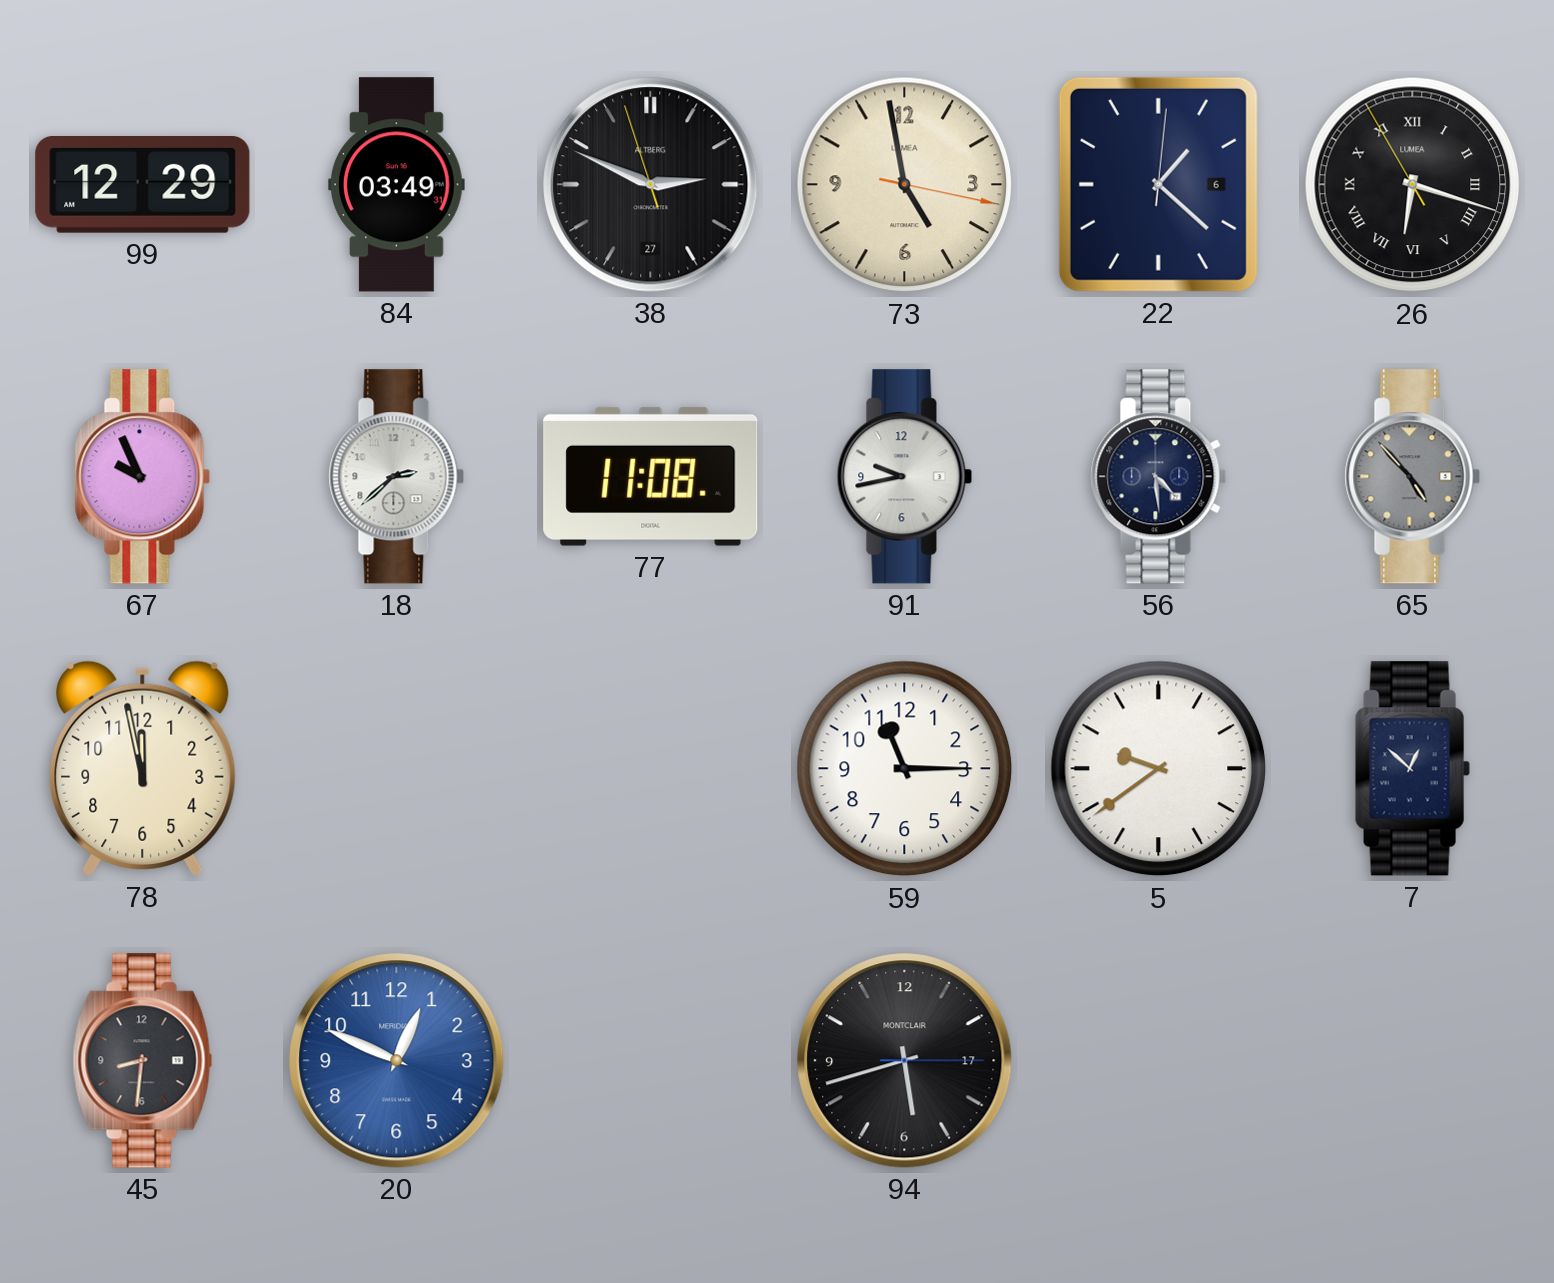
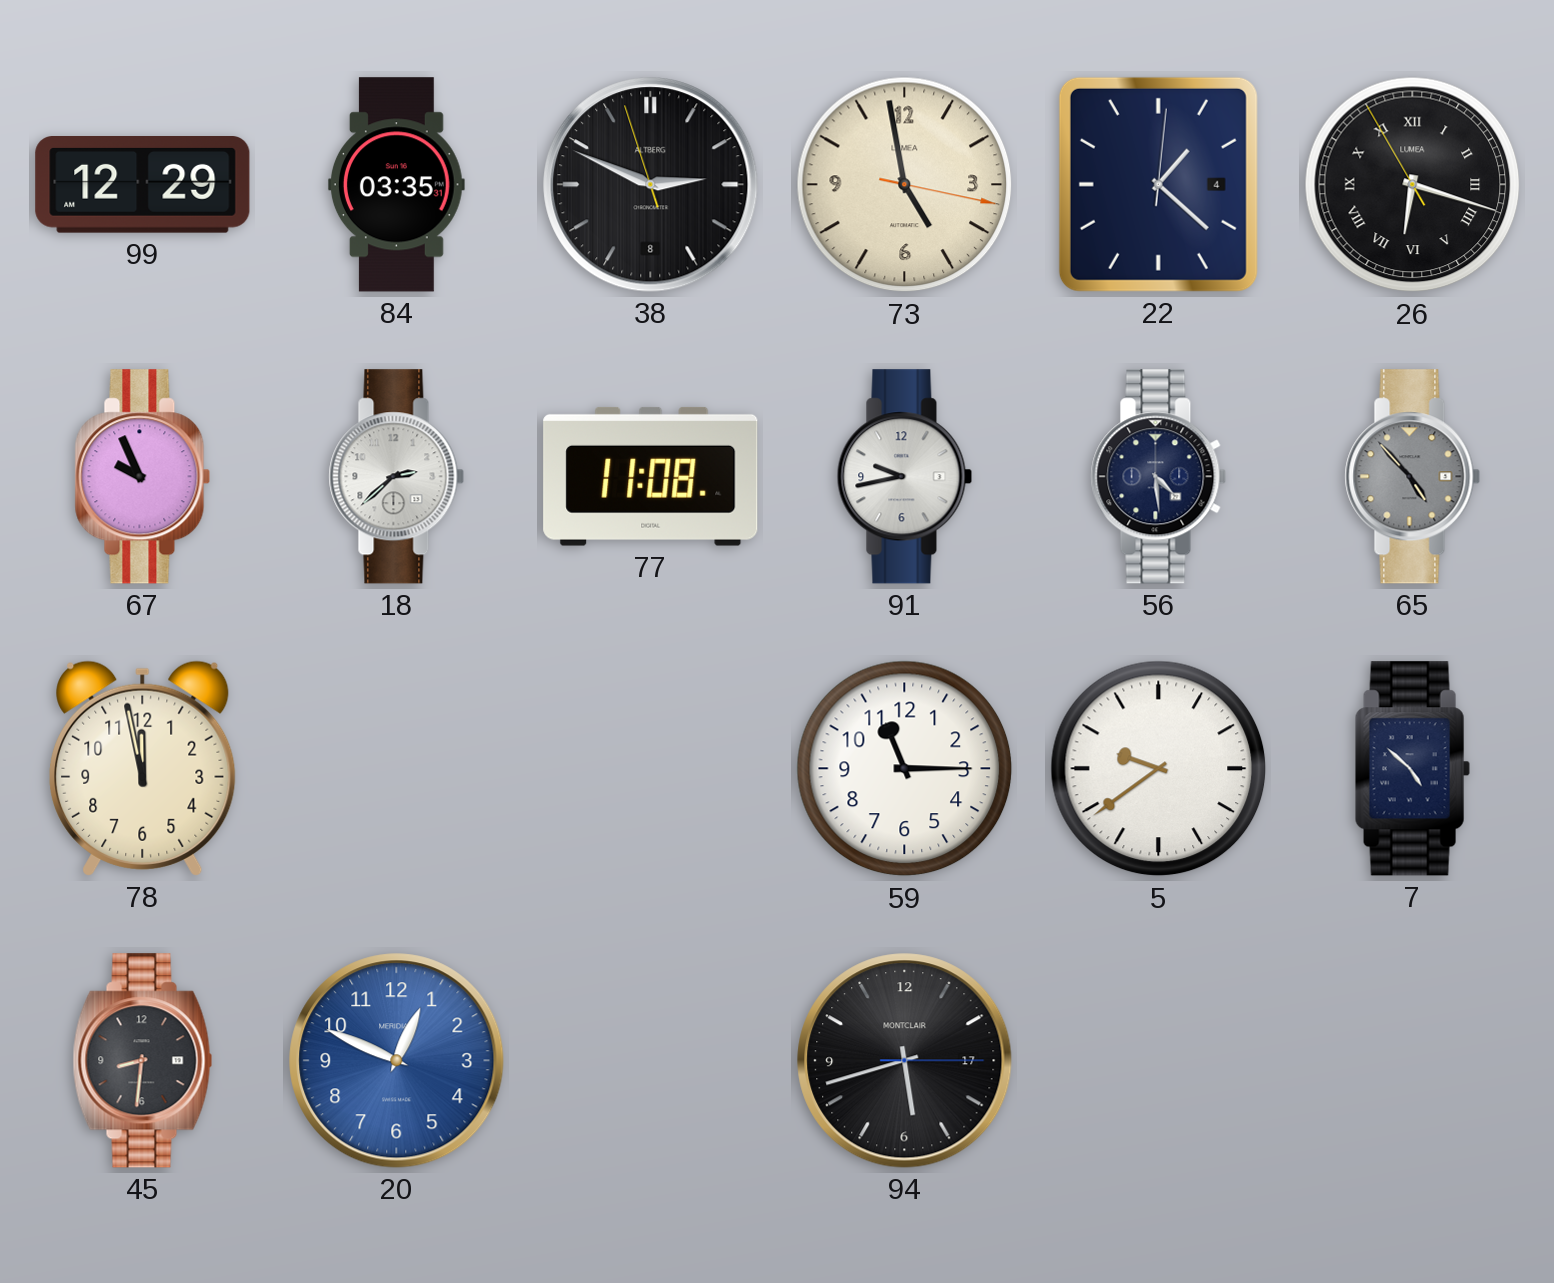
84: 03:49 -> 03:35
38 date: 27 -> 8
22 date: 6 -> 4
7: 12:52 -> 4:52
